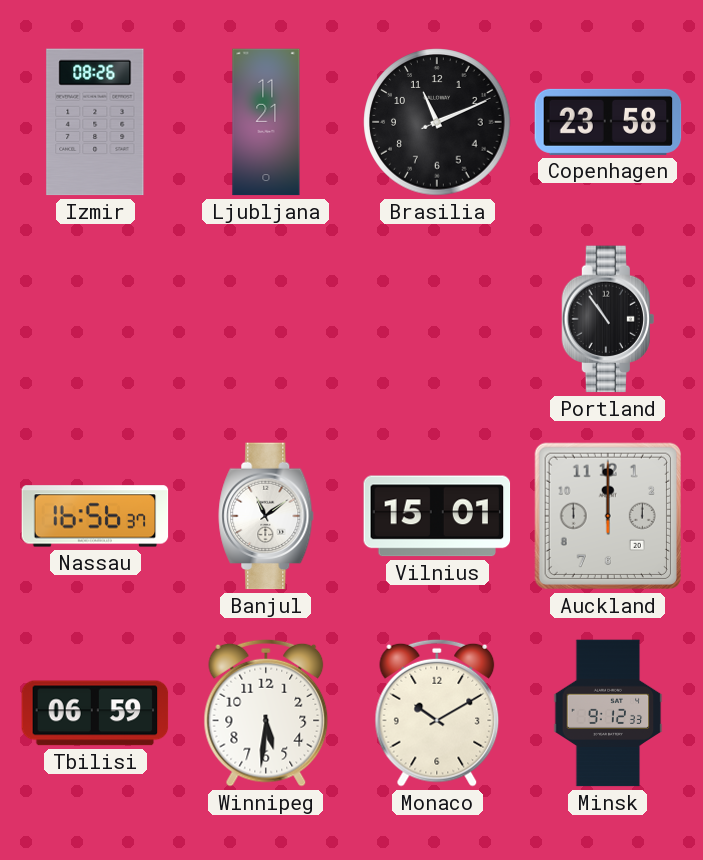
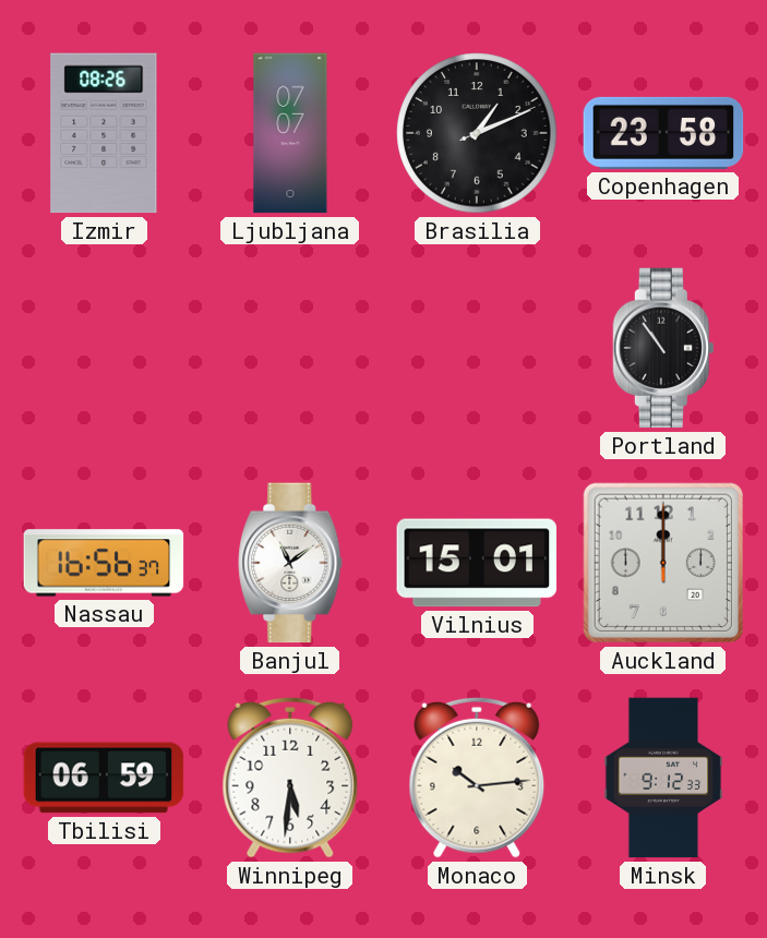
Ljubljana: 11:21 -> 07:07
Brasilia: 11:11 -> 1:11
Monaco: 10:10 -> 10:14
